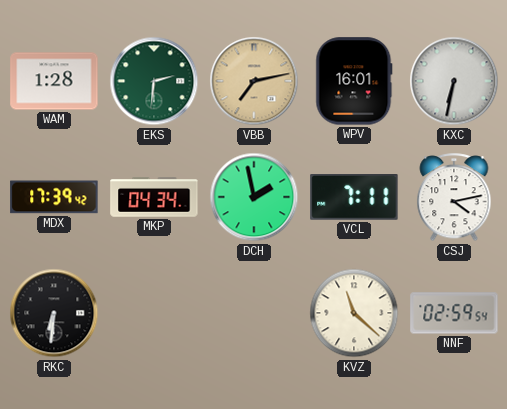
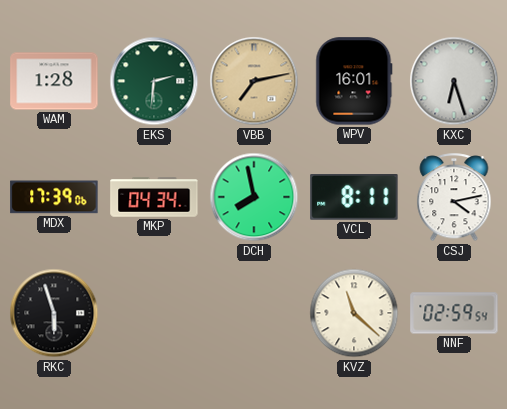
KXC: 6:32 -> 6:27
MDX: 17:39:42 -> 17:39:06
DCH: 1:58 -> 7:58
VCL: 7:11 -> 8:11
RKC: 6:31 -> 5:57
